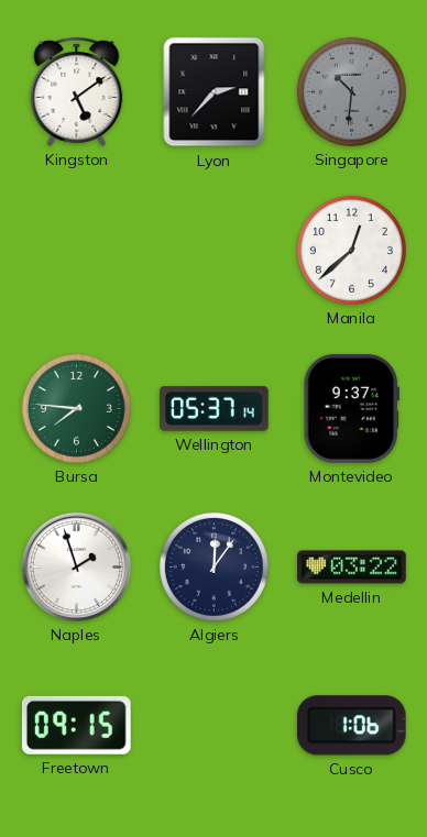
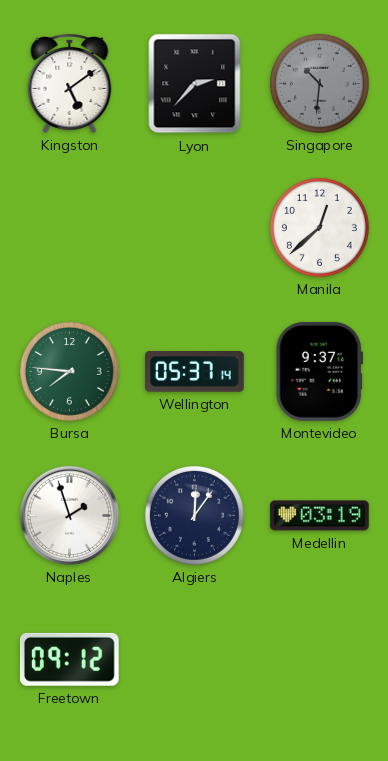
Medellin: 03:22 -> 03:19
Freetown: 09:15 -> 09:12
Cusco: 1:06 -> none
